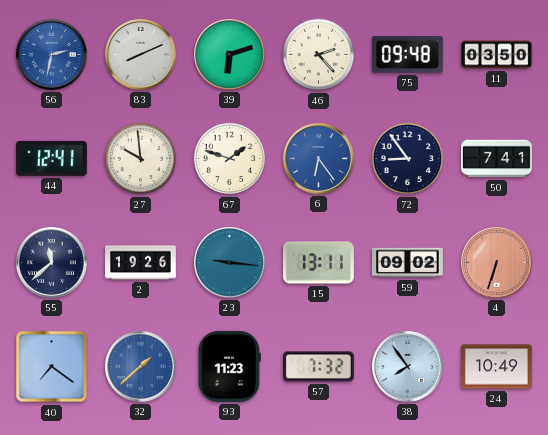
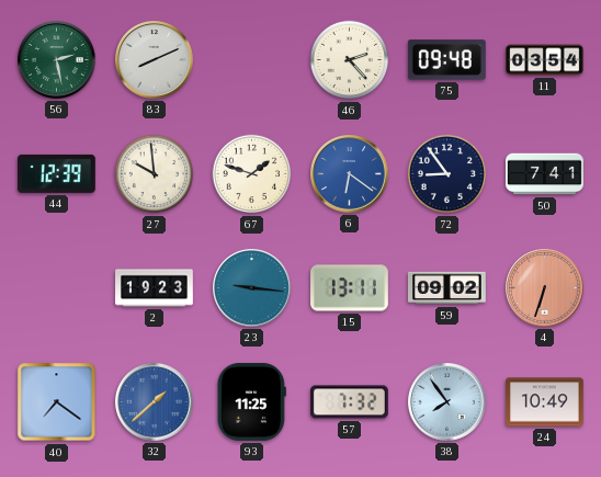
56: 2:32 -> 2:28
56 dial: blue -> green
39: 6:12 -> none
11: 03:50 -> 03:54
44: 12:41 -> 12:39
6: 6:24 -> 6:21
55: 11:38 -> none
2: 19:26 -> 19:23
93: 11:23 -> 11:25
